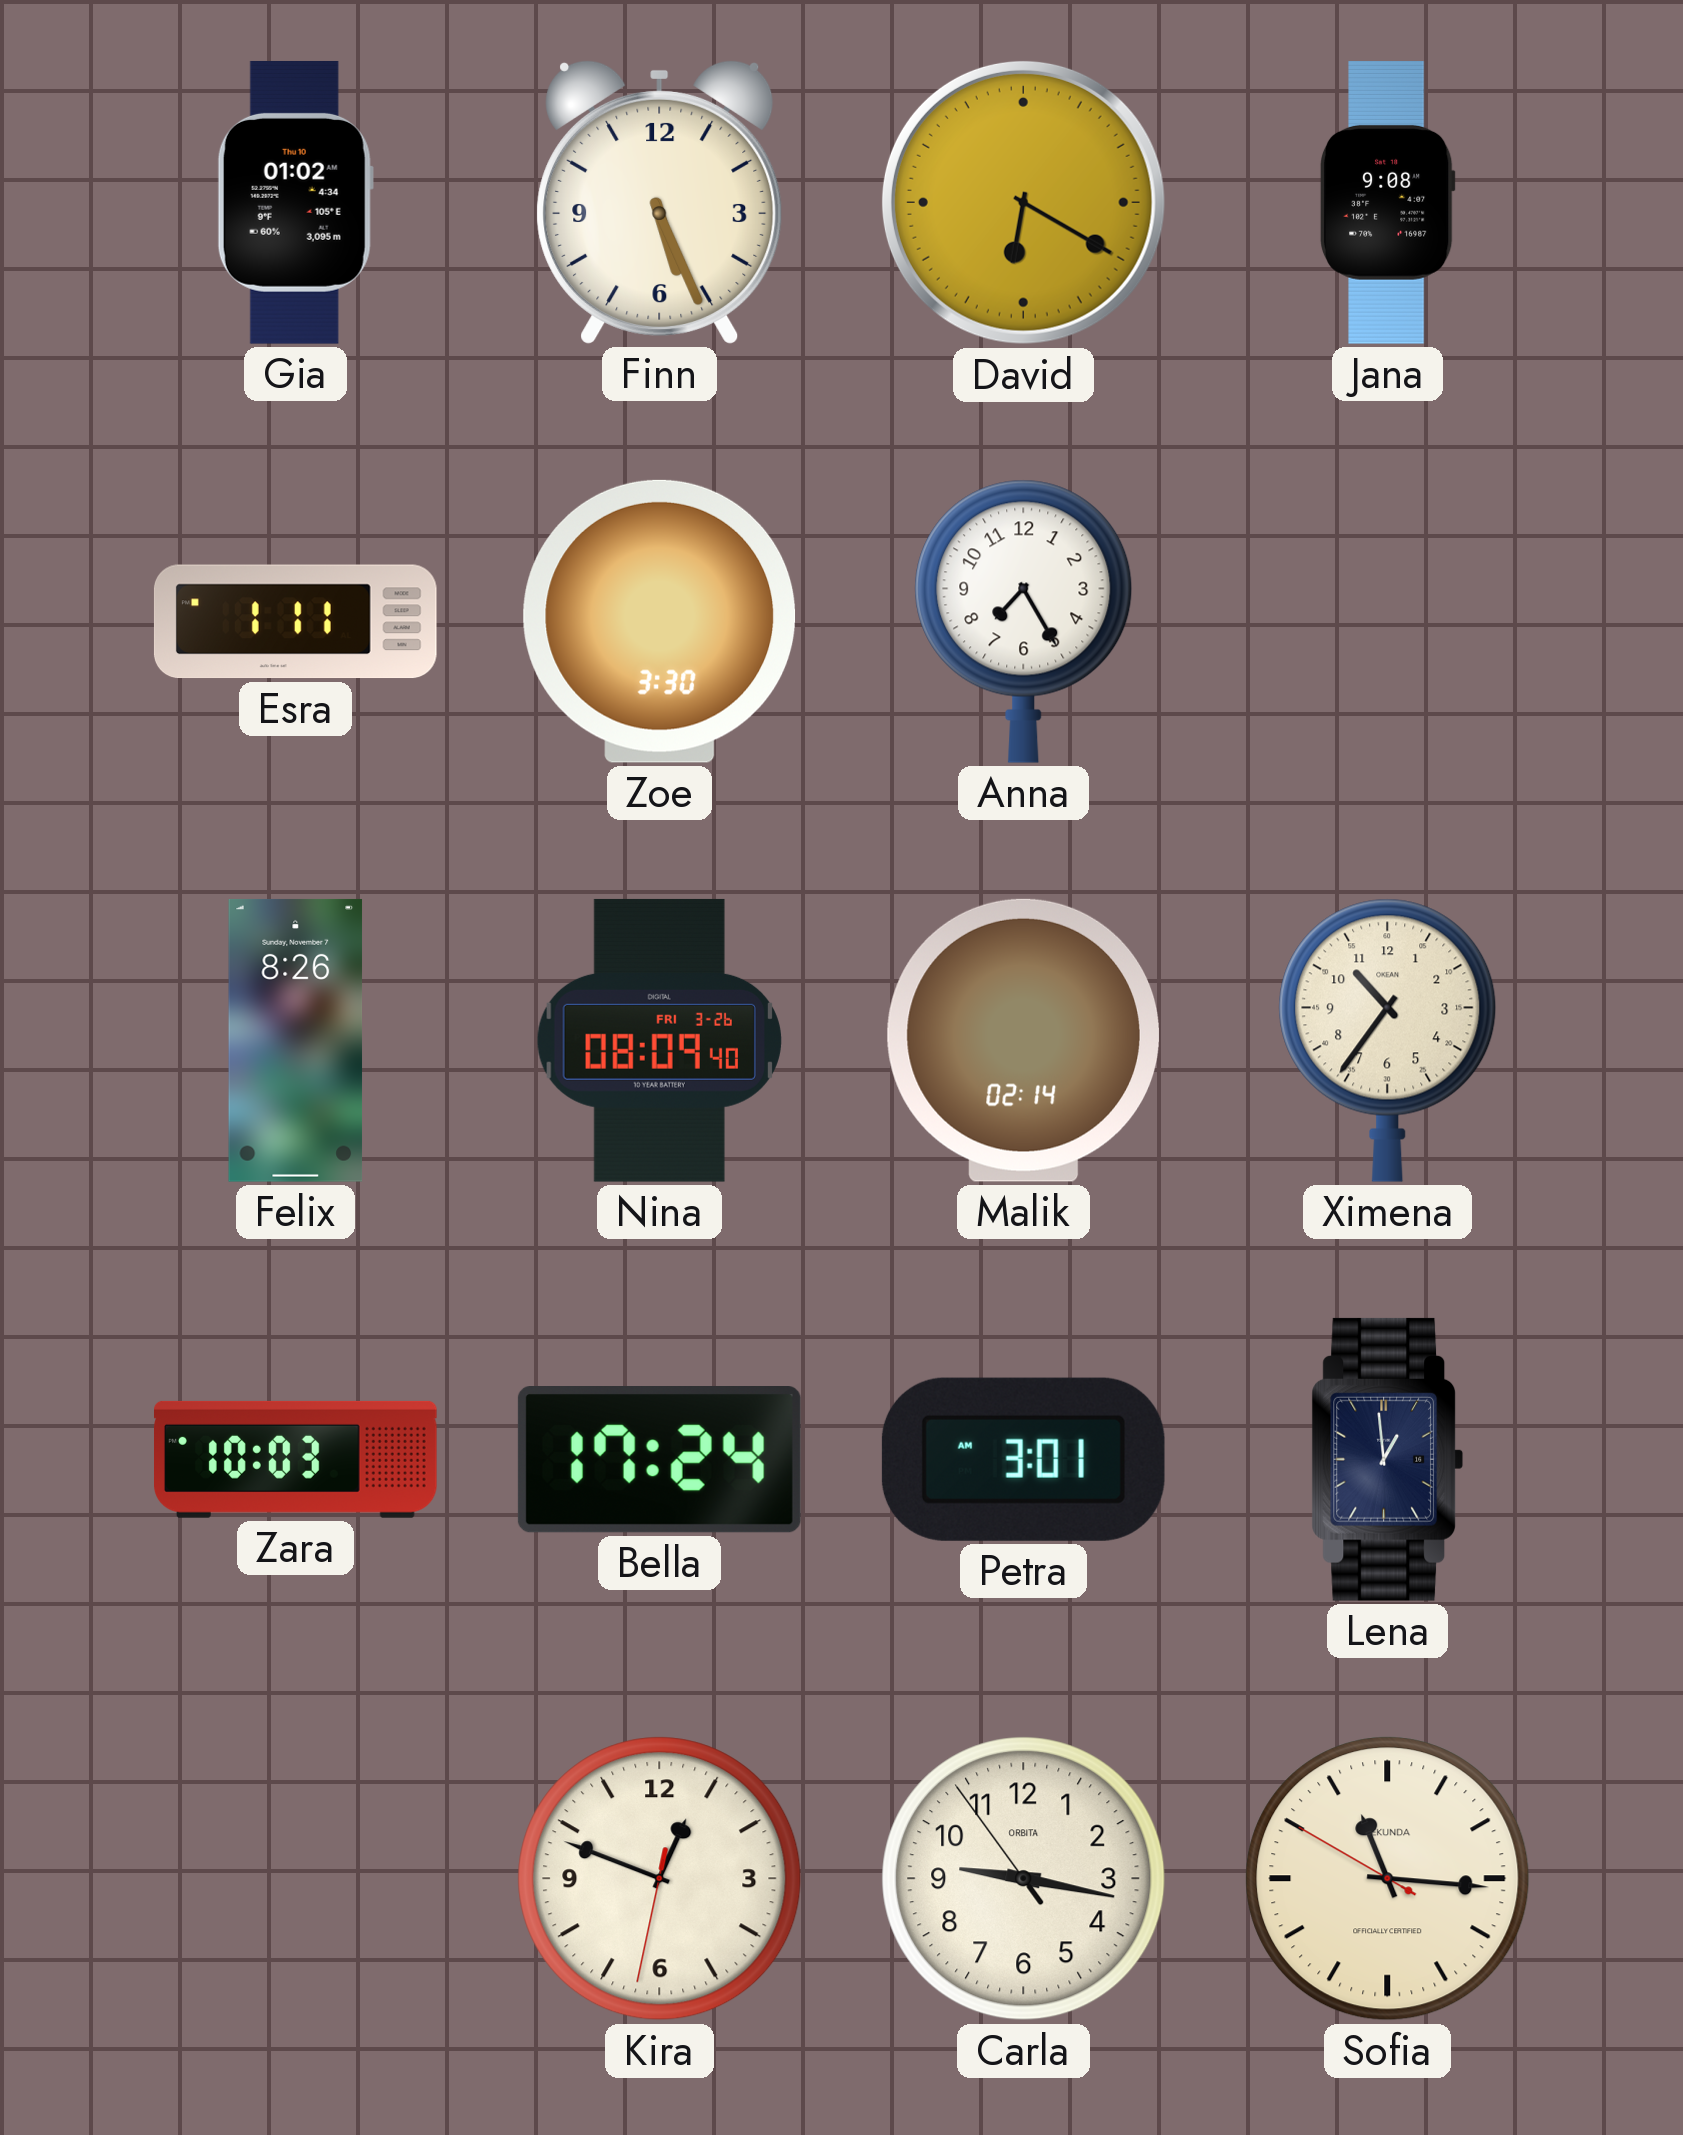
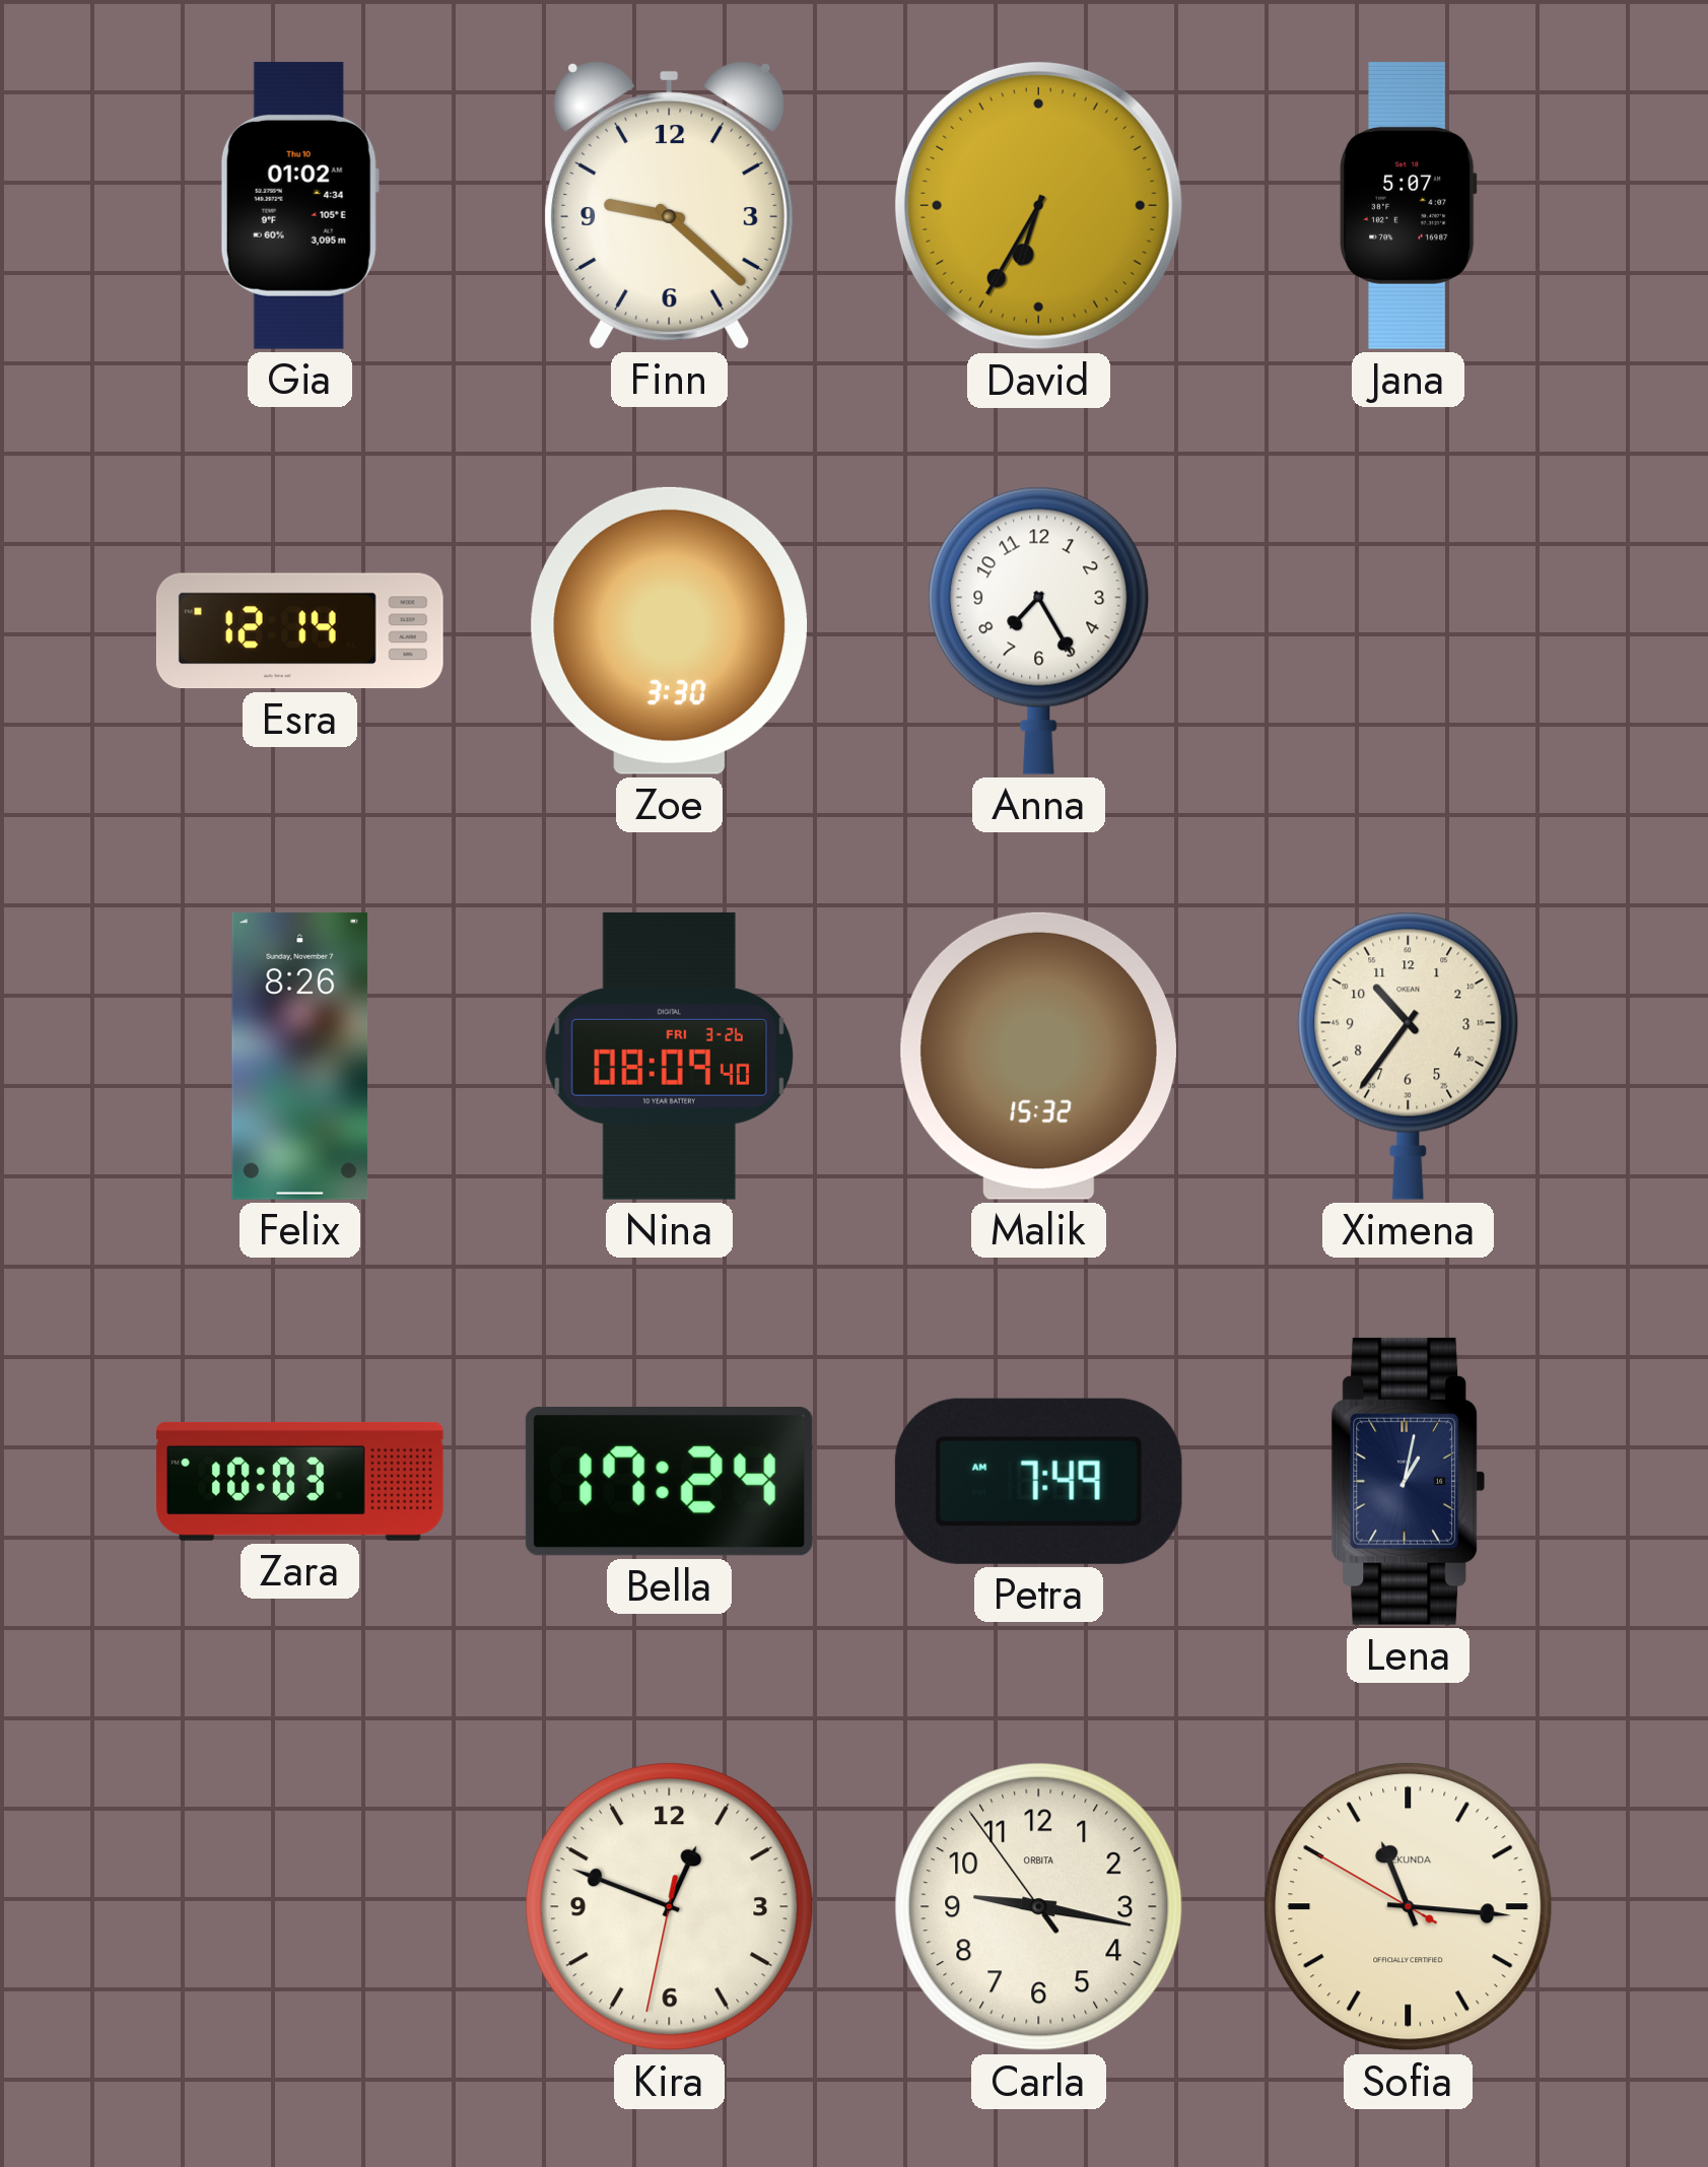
Finn: 5:26 -> 9:22
David: 6:20 -> 6:35
Jana: 9:08 -> 5:07
Esra: 1:11 -> 12:14
Malik: 02:14 -> 15:32
Petra: 3:01 -> 7:49
Lena: 12:59 -> 1:02
